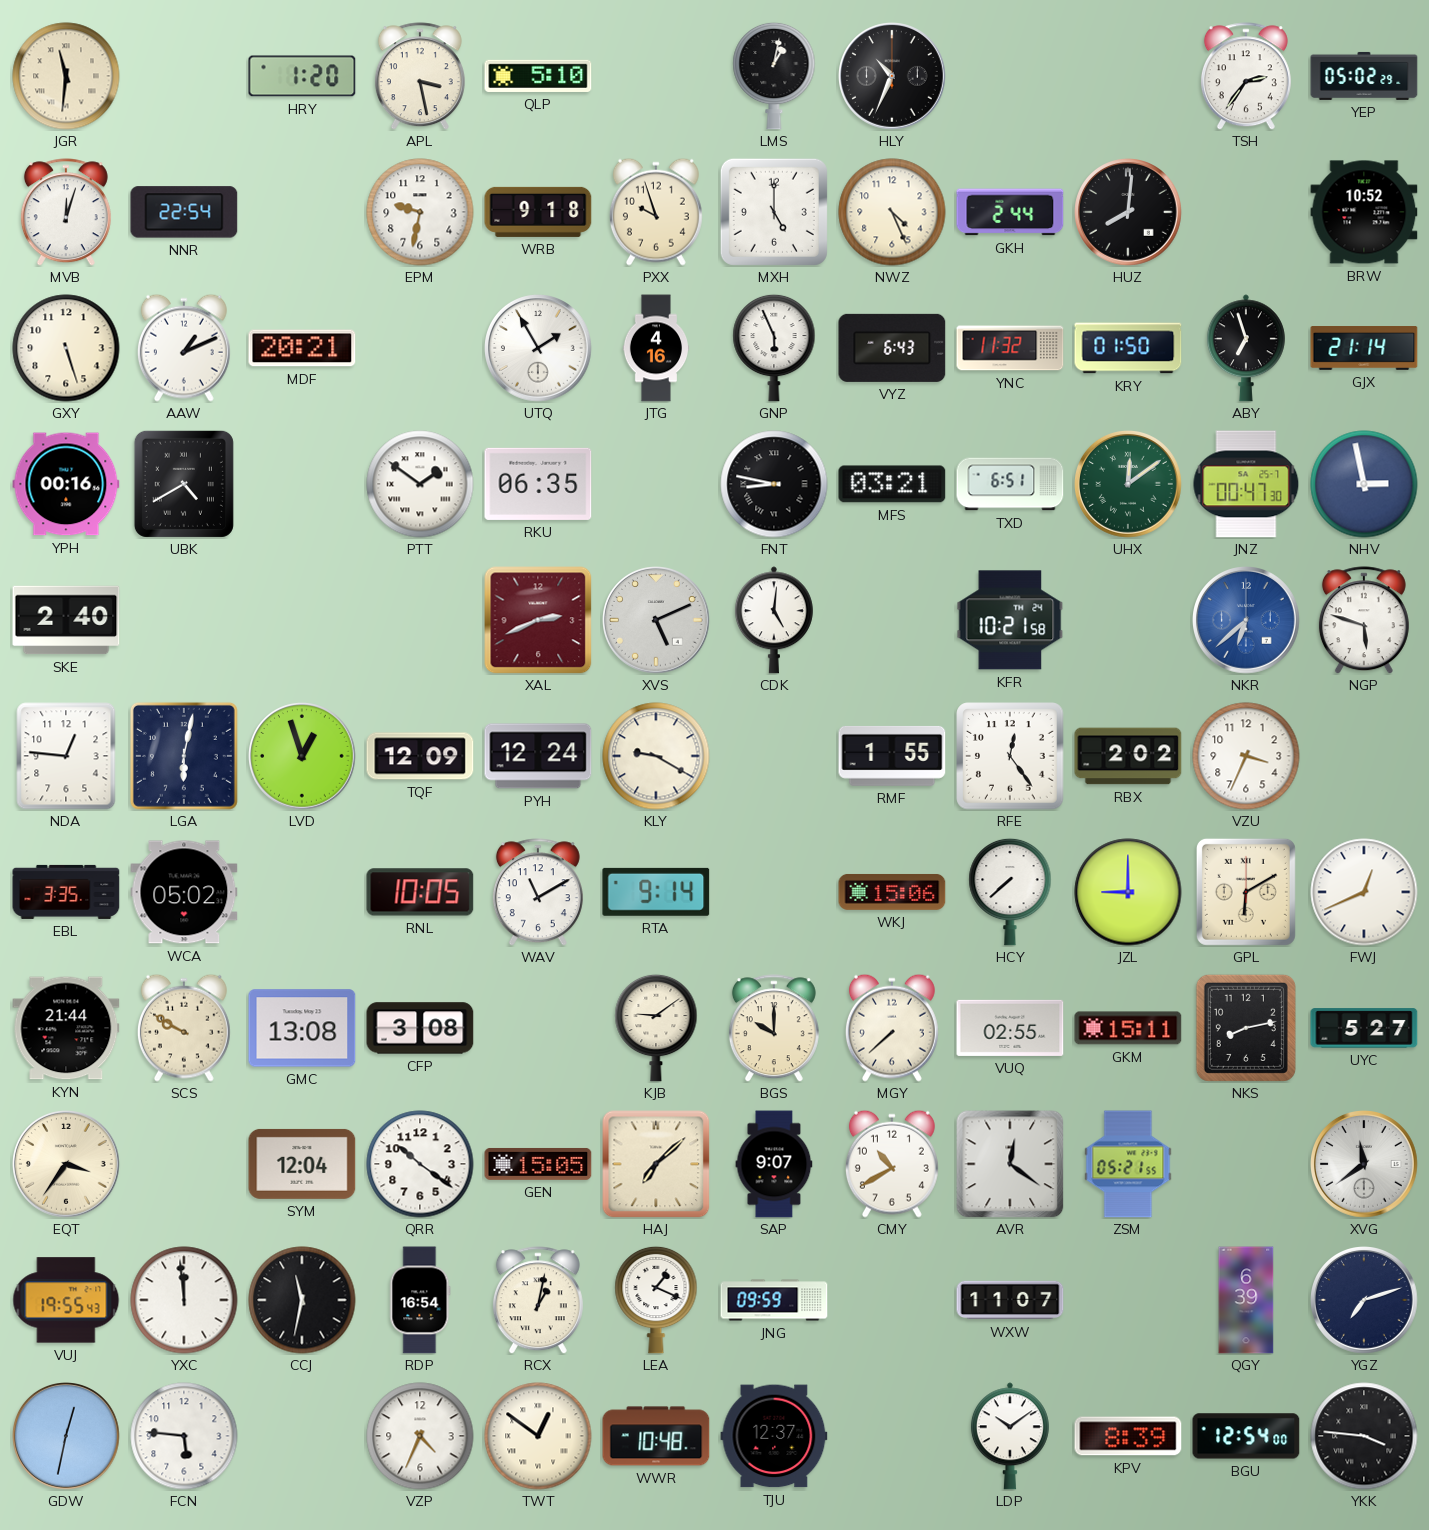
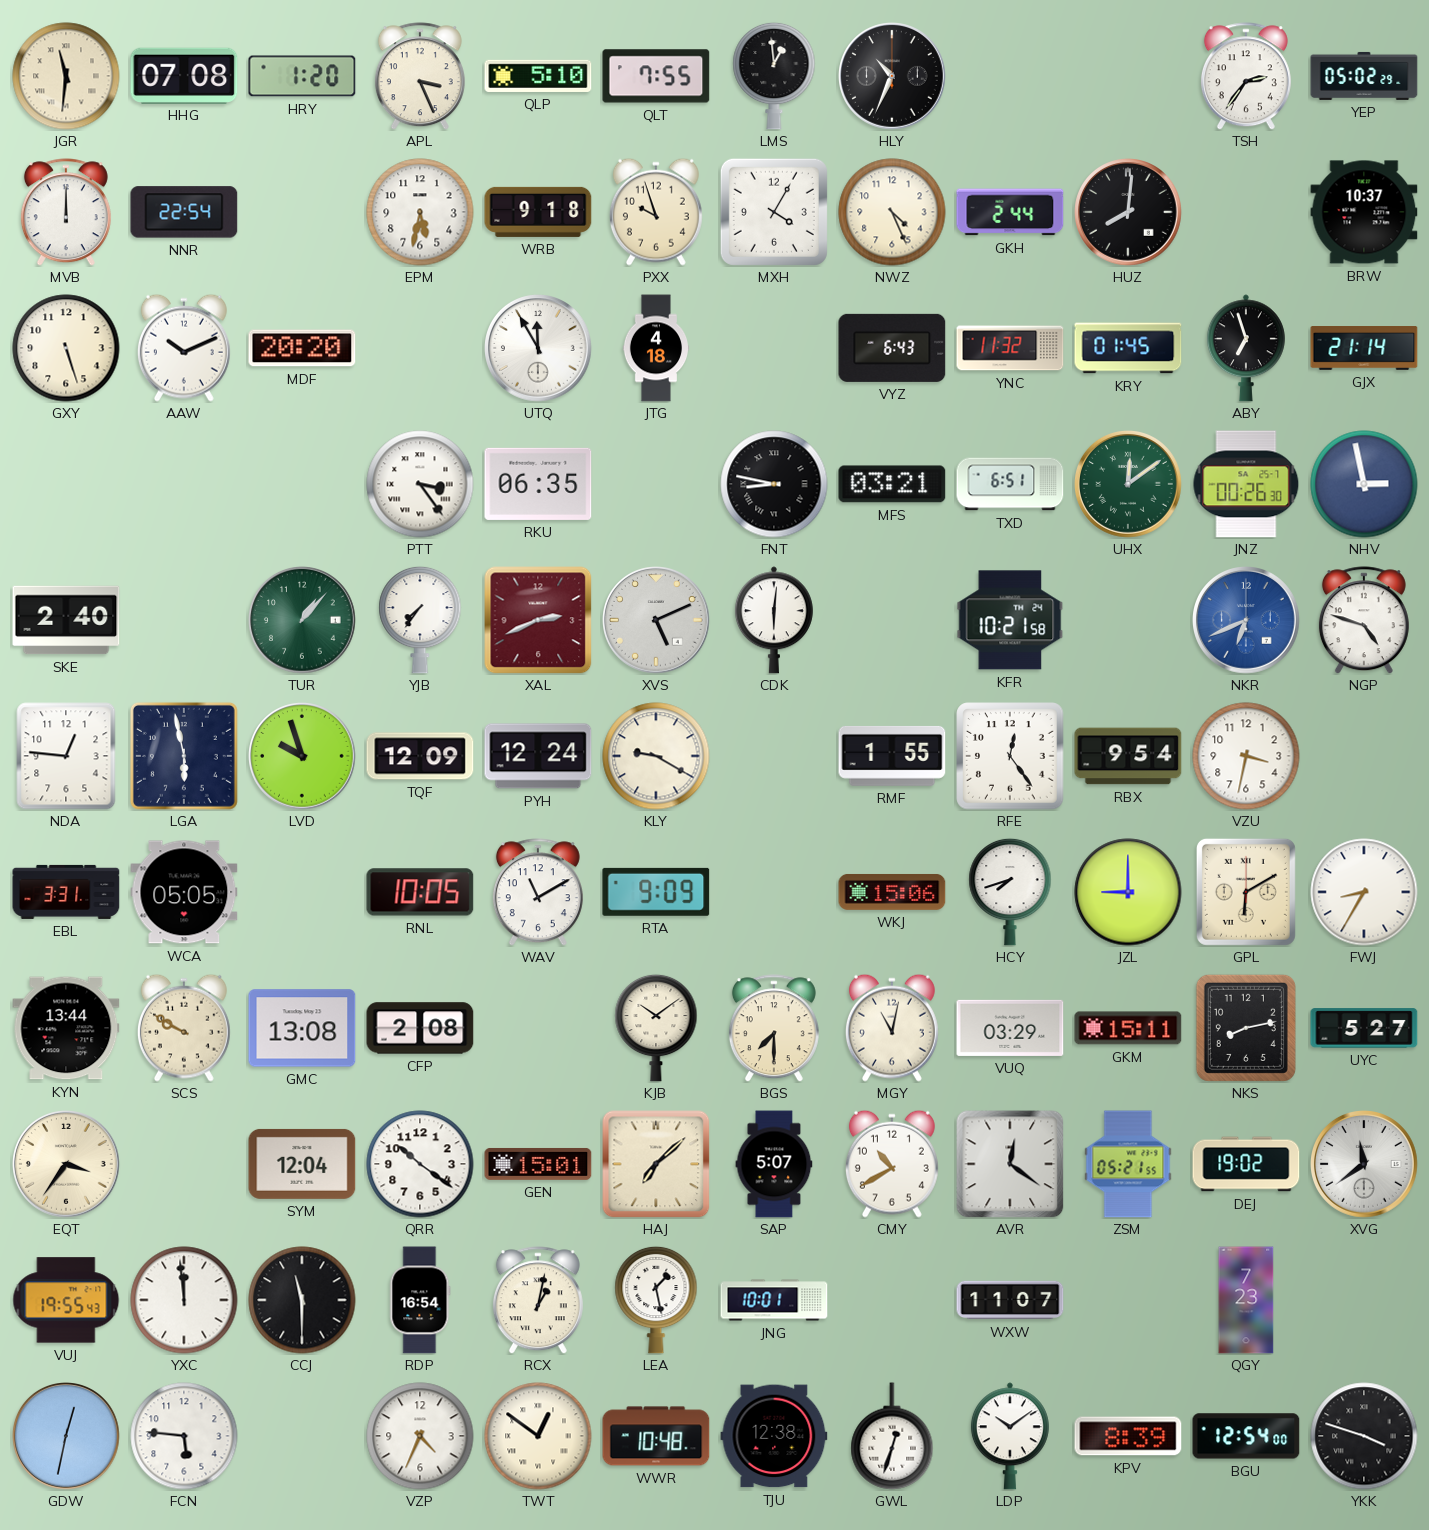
HHG: none -> 07:08
APL: 3:28 -> 3:26
QLT: none -> 7:55
LMS: 1:02 -> 12:59
MVB: 12:03 -> 12:00
EPM: 9:32 -> 5:32
MXH: 5:00 -> 4:05
BRW: 10:52 -> 10:37
AAW: 1:11 -> 10:11
MDF: 20:21 -> 20:20
UTQ: 1:55 -> 11:55
JTG: 4:16 -> 4:18
GNP: 5:56 -> none
KRY: 01:50 -> 01:45
YPH: 00:16 -> none
UBK: 4:40 -> none
PTT: 1:51 -> 3:24
JNZ: 00:47 -> 00:26
TUR: none -> 1:07
YJB: none -> 7:36
CDK: 5:01 -> 6:01
NKR: 6:38 -> 6:41
NGP: 5:48 -> 4:48
LGA: 6:02 -> 5:58
LVD: 12:57 -> 9:57
RBX: 2:02 -> 9:54
VZU: 3:34 -> 3:32
EBL: 3:35 -> 3:31
WCA: 05:02 -> 05:05
RTA: 9:14 -> 9:09
HCY: 7:38 -> 7:42
FWJ: 12:41 -> 8:35
KYN: 21:44 -> 13:44
CFP: 3:08 -> 2:08
KJB: 9:09 -> 10:09
BGS: 10:00 -> 7:30
MGY: 7:38 -> 11:02
VUQ: 02:55 -> 03:29
GEN: 15:05 -> 15:01
SAP: 9:07 -> 5:07
DEJ: none -> 19:02
CCJ: 11:32 -> 11:30
LEA: 1:19 -> 1:28
JNG: 09:59 -> 10:01
QGY: 6:39 -> 7:23
YGZ: 7:12 -> none
TJU: 12:37 -> 12:38
GWL: none -> 12:33
YKK: 3:46 -> 3:48
